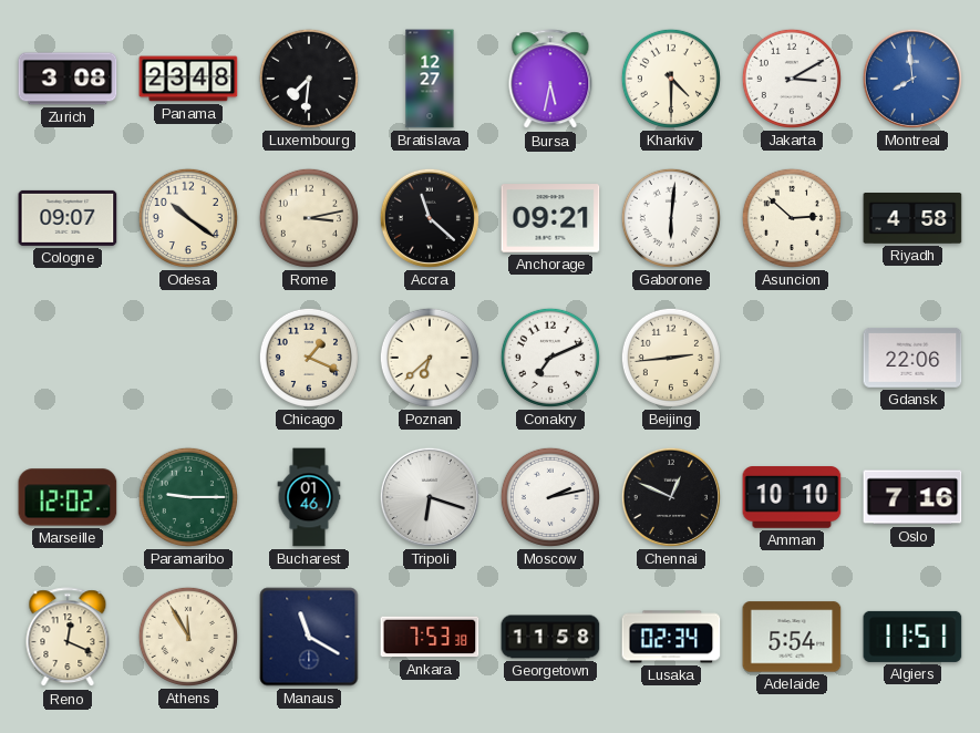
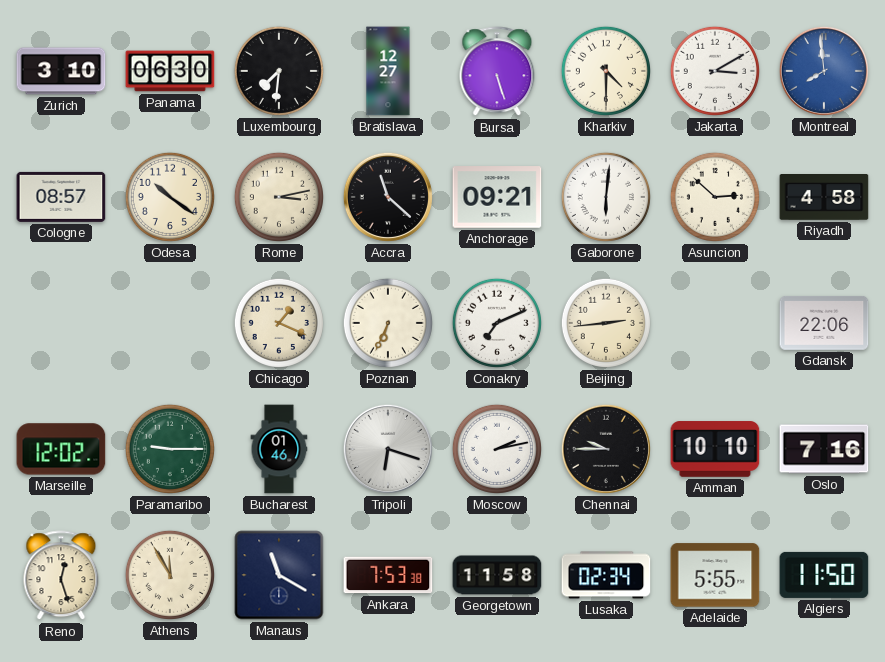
Zurich: 3:08 -> 3:10
Panama: 23:48 -> 06:30
Bursa: 5:32 -> 5:27
Cologne: 09:07 -> 08:57
Poznan: 6:38 -> 6:34
Chennai: 12:49 -> 9:45
Reno: 12:19 -> 12:27
Adelaide: 5:54 -> 5:55
Algiers: 11:51 -> 11:50
